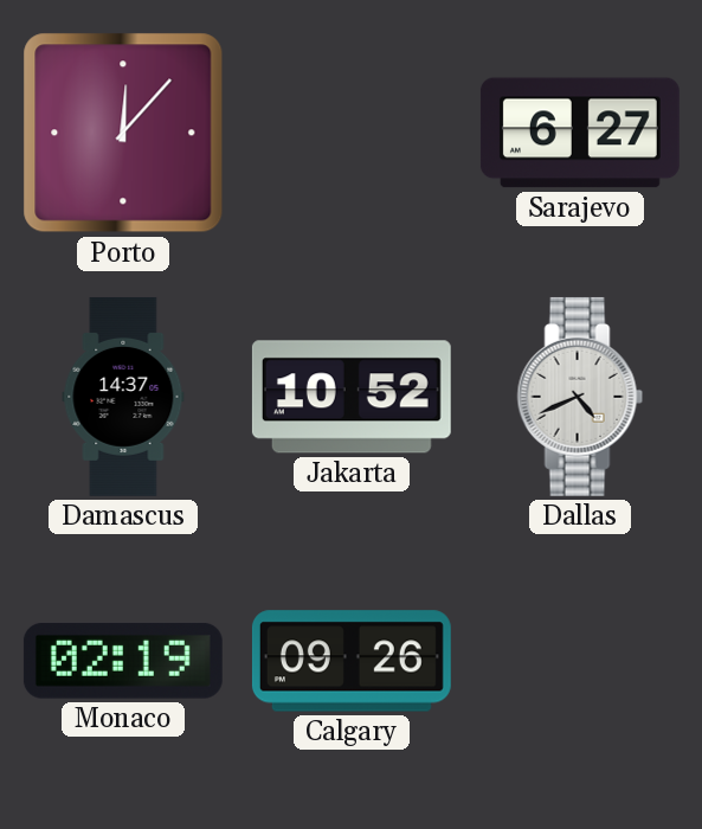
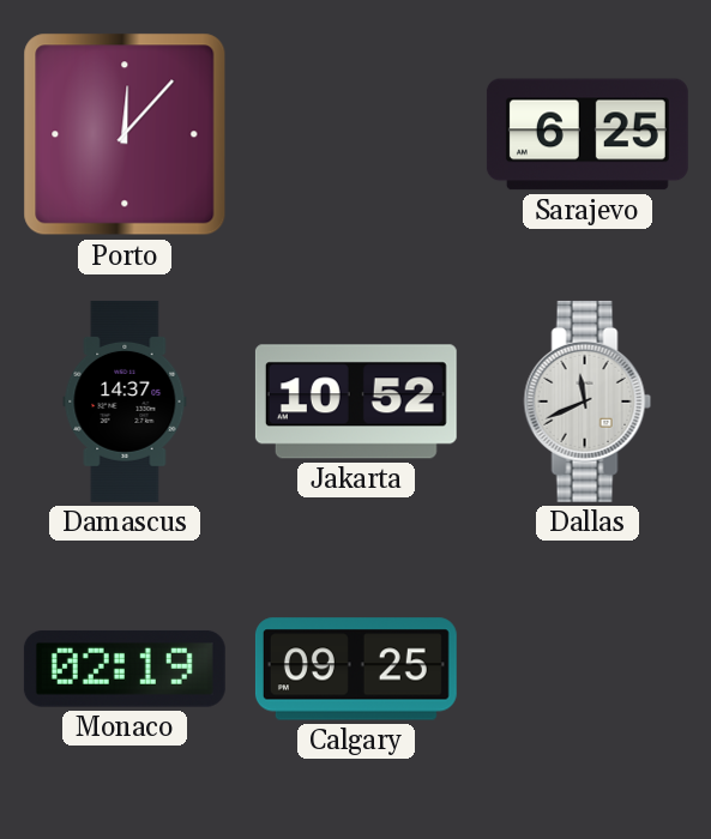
Sarajevo: 6:27 -> 6:25
Dallas: 4:41 -> 11:41
Calgary: 09:26 -> 09:25
